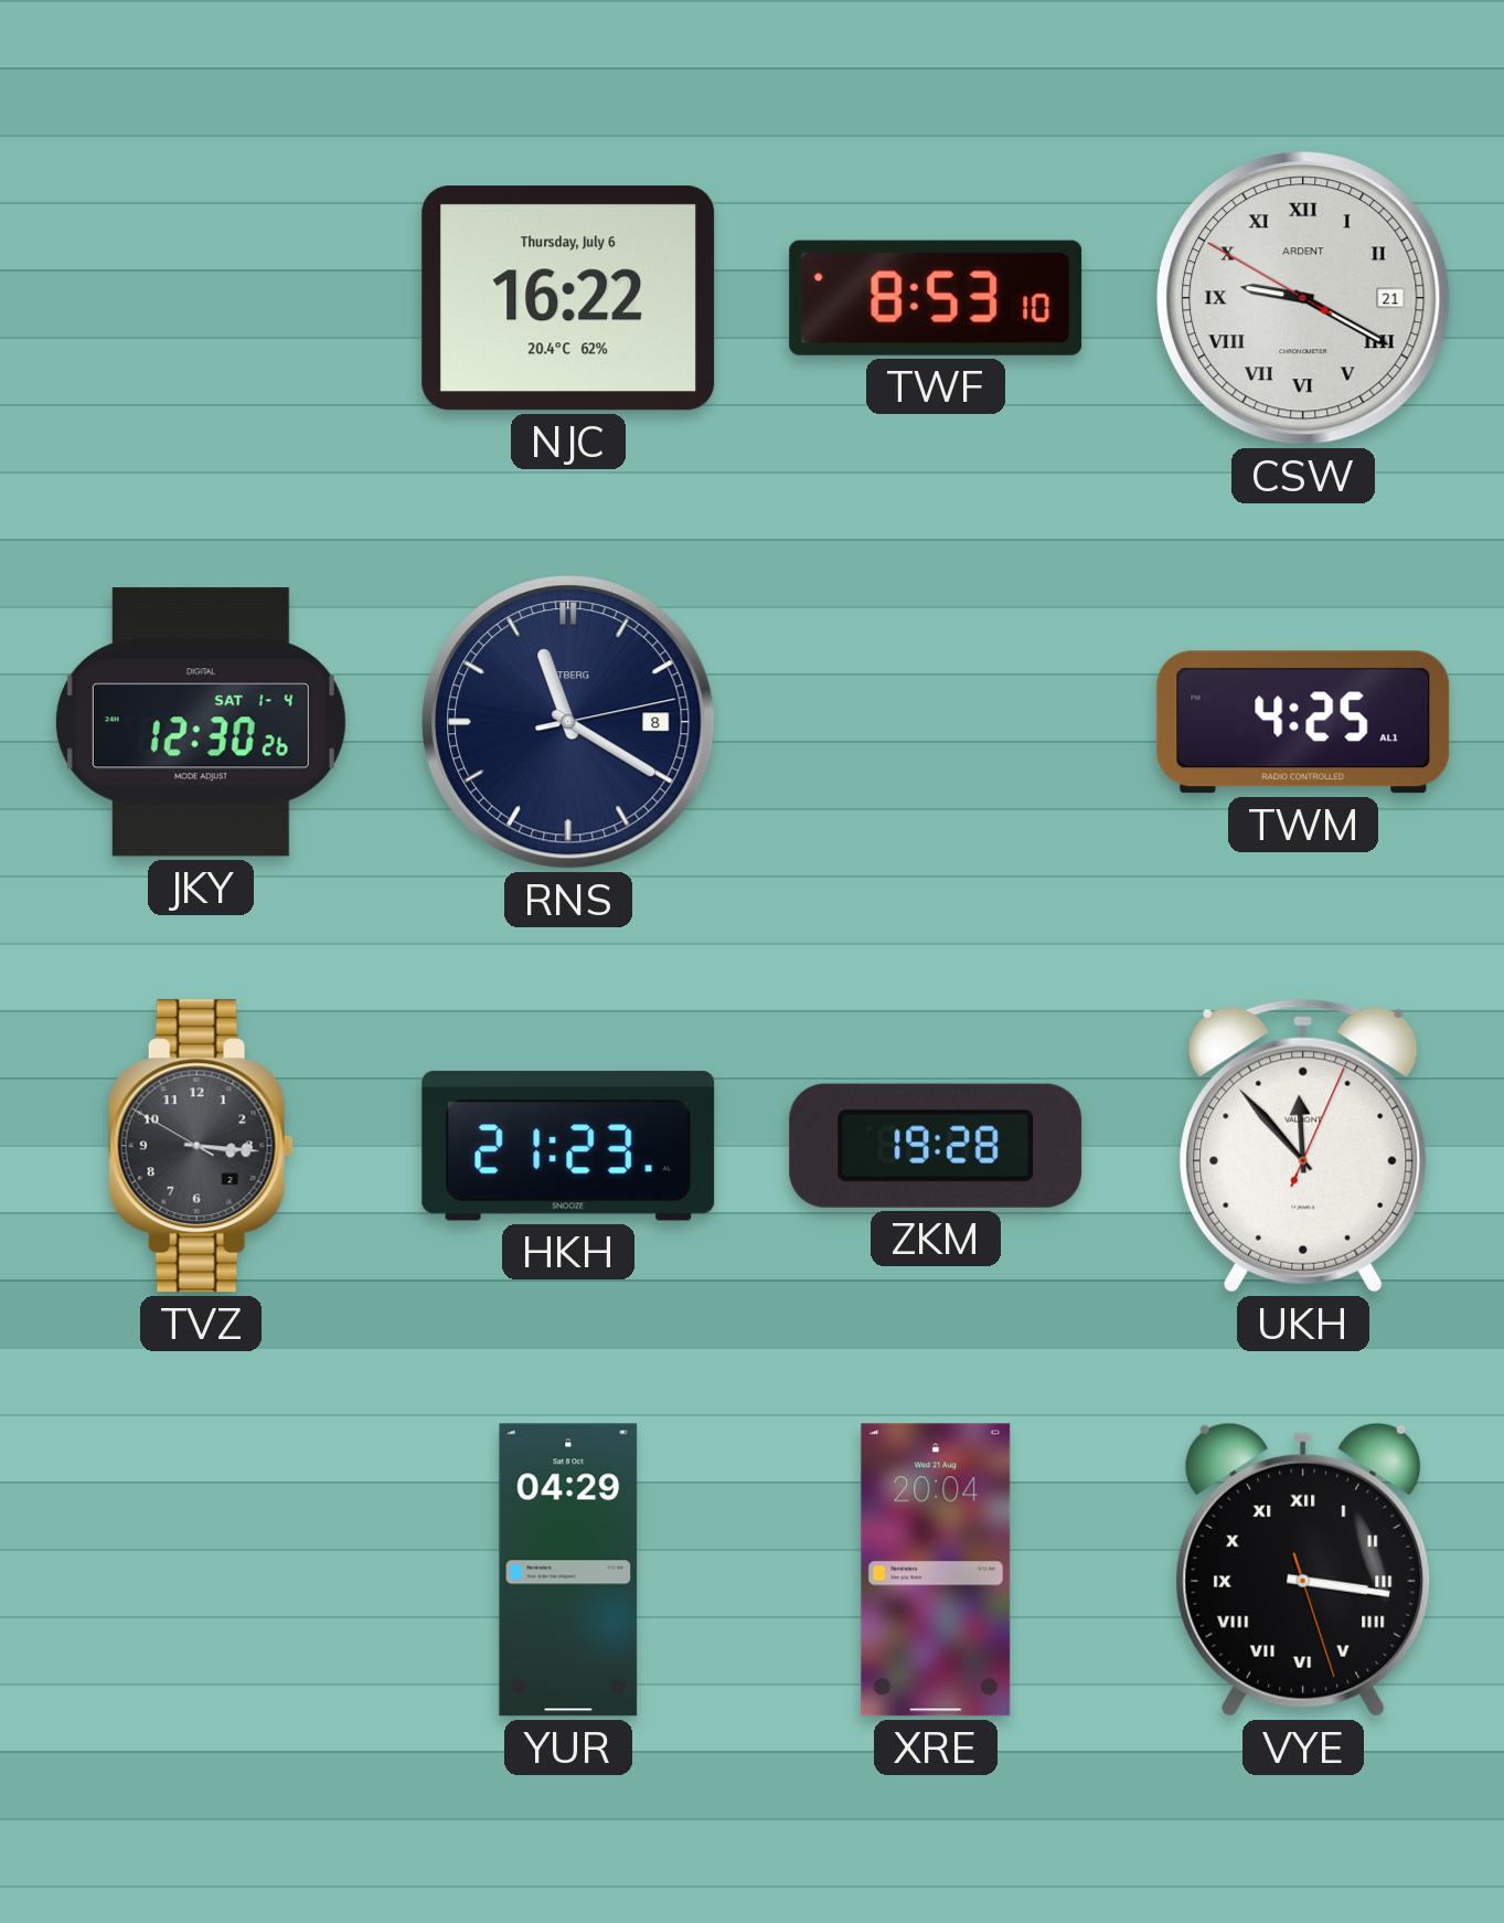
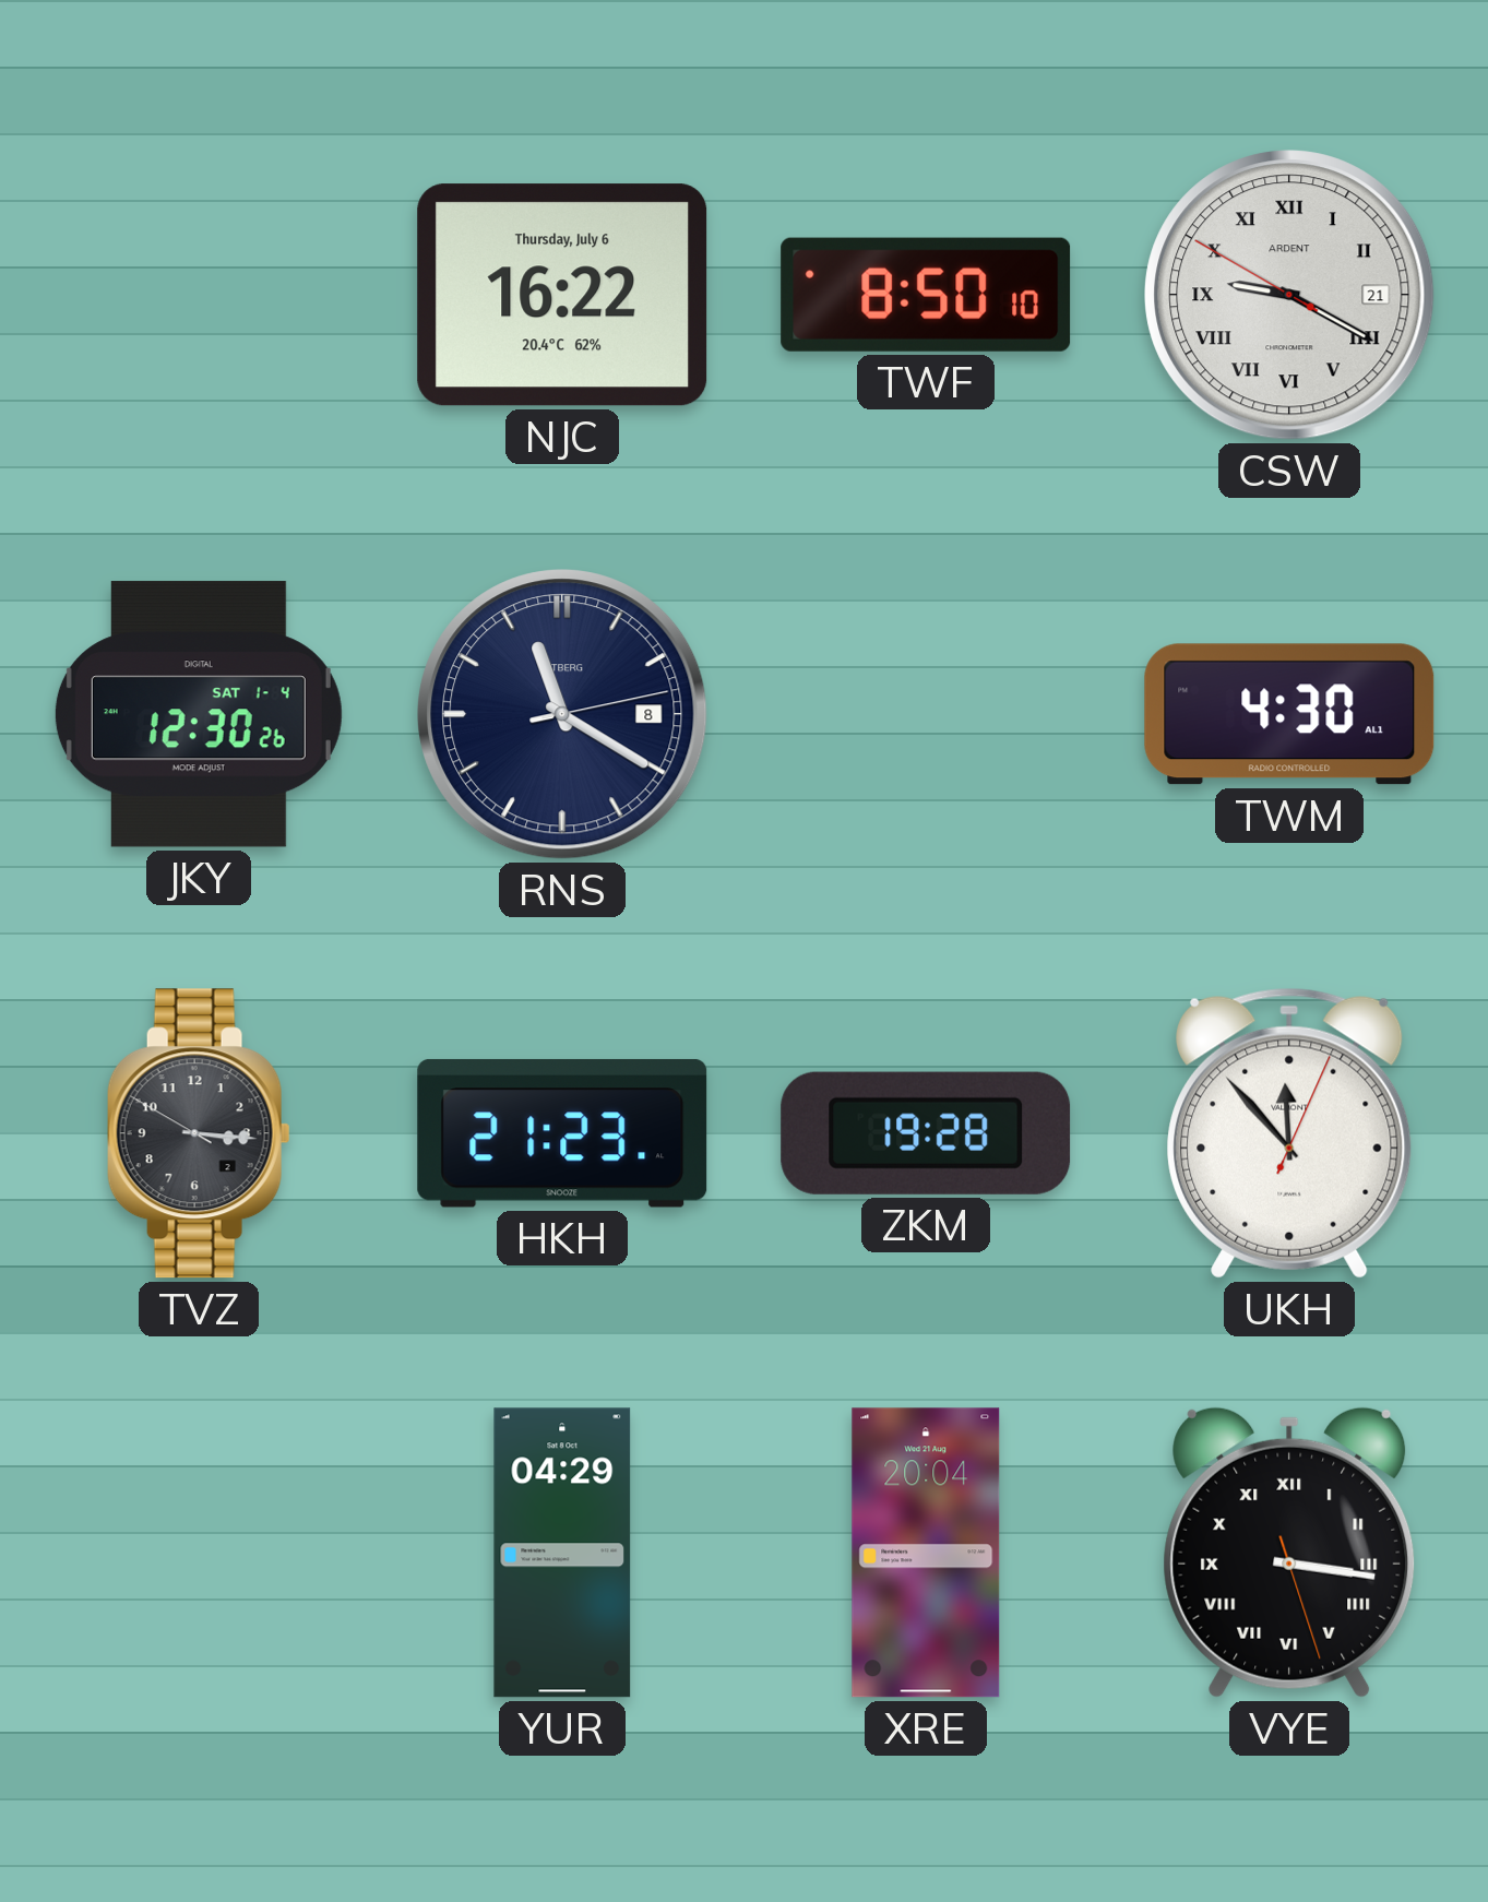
TWF: 8:53 -> 8:50
TWM: 4:25 -> 4:30
